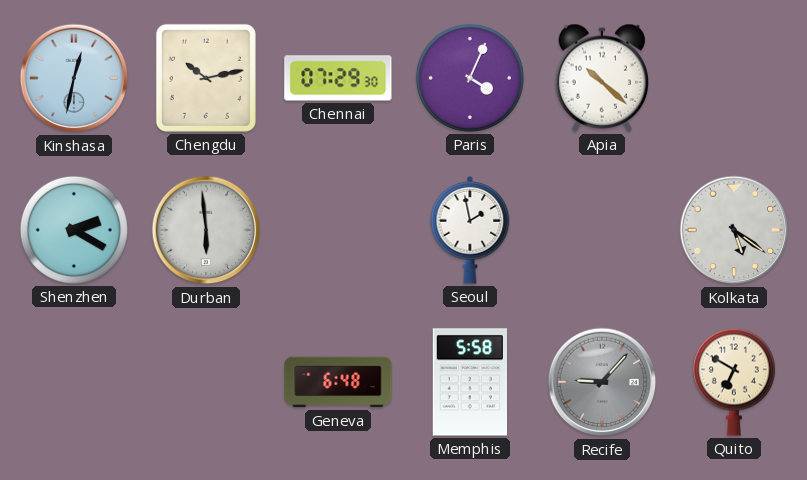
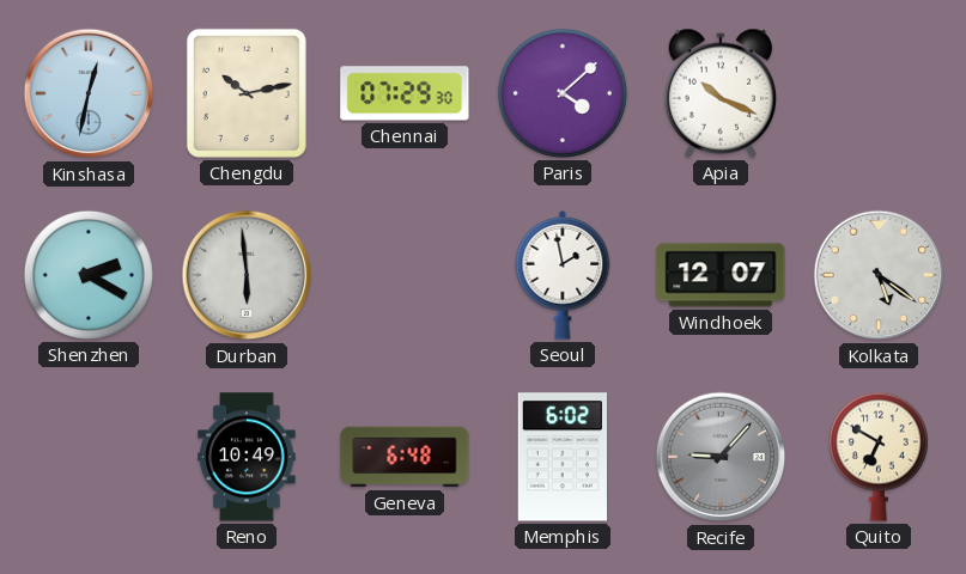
Paris: 4:04 -> 4:08
Apia: 10:22 -> 10:19
Windhoek: none -> 12:07
Reno: none -> 10:49
Memphis: 5:58 -> 6:02
